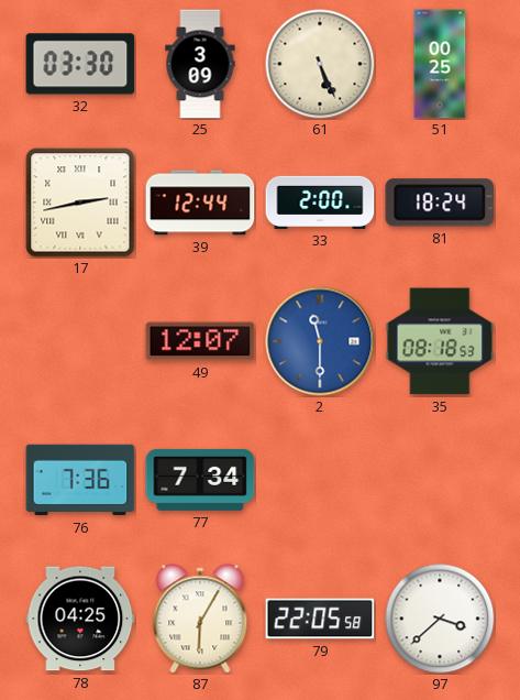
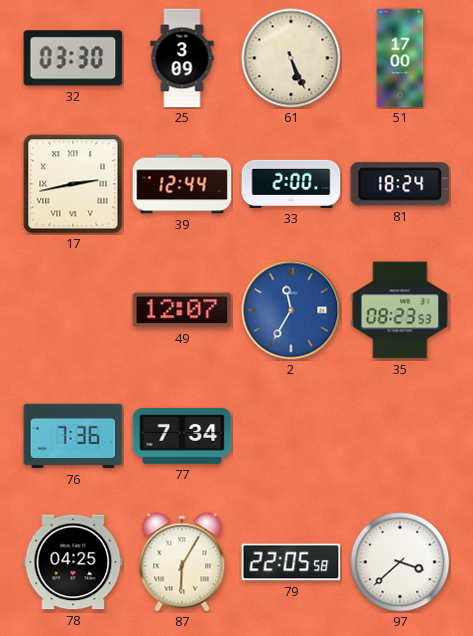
51: 00:25 -> 17:00
2: 11:30 -> 11:35
35: 08:18 -> 08:23
